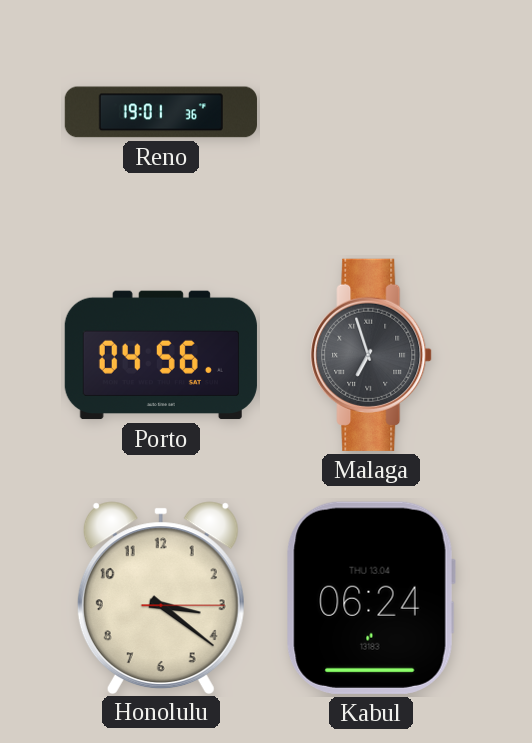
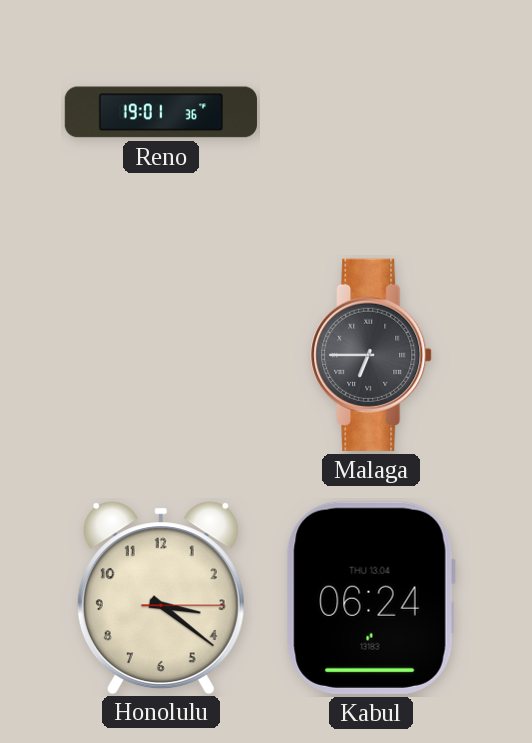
Porto: 04:56 -> none
Malaga: 6:57 -> 6:45
